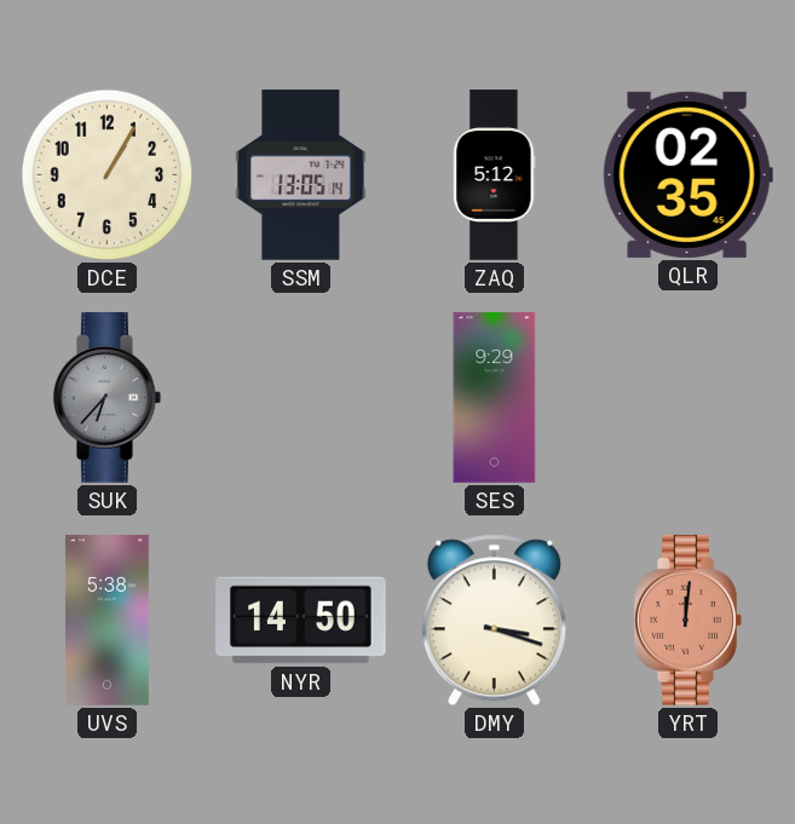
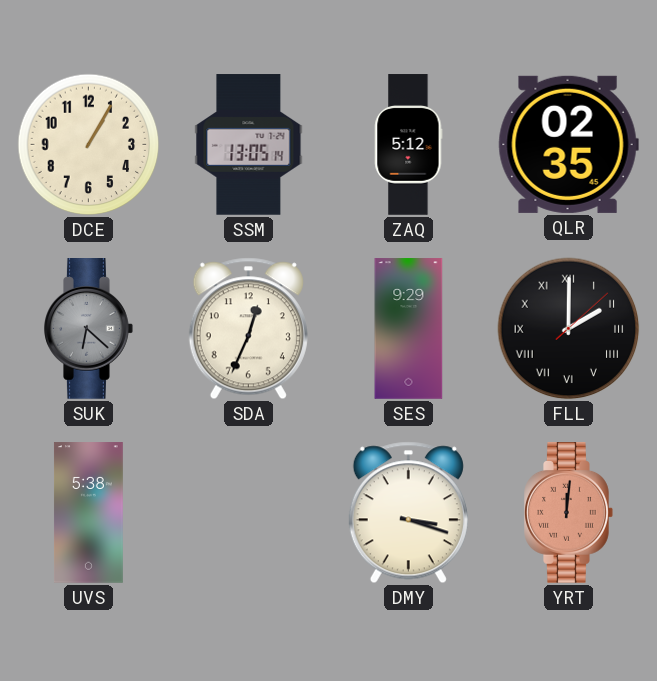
SUK: 6:37 -> 6:22
SDA: none -> 12:34
FLL: none -> 2:00
NYR: 14:50 -> none
